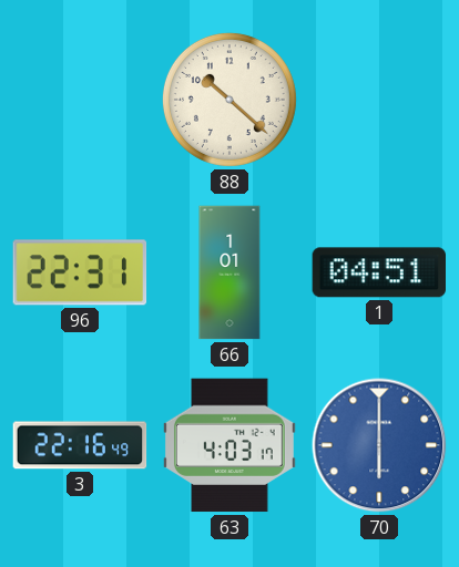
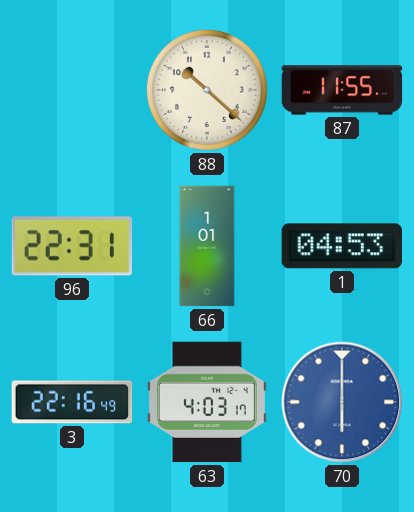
87: none -> 11:55
1: 04:51 -> 04:53
